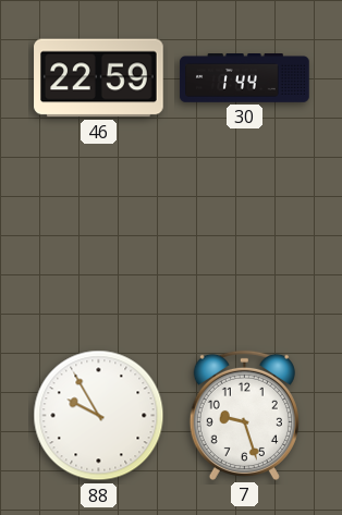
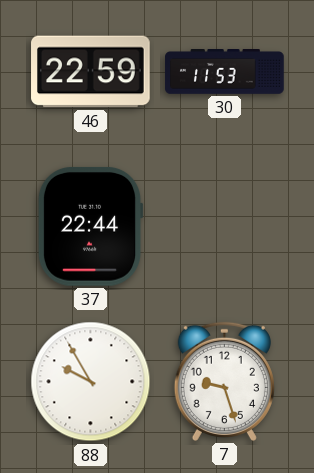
30: 1:44 -> 11:53
37: none -> 22:44
